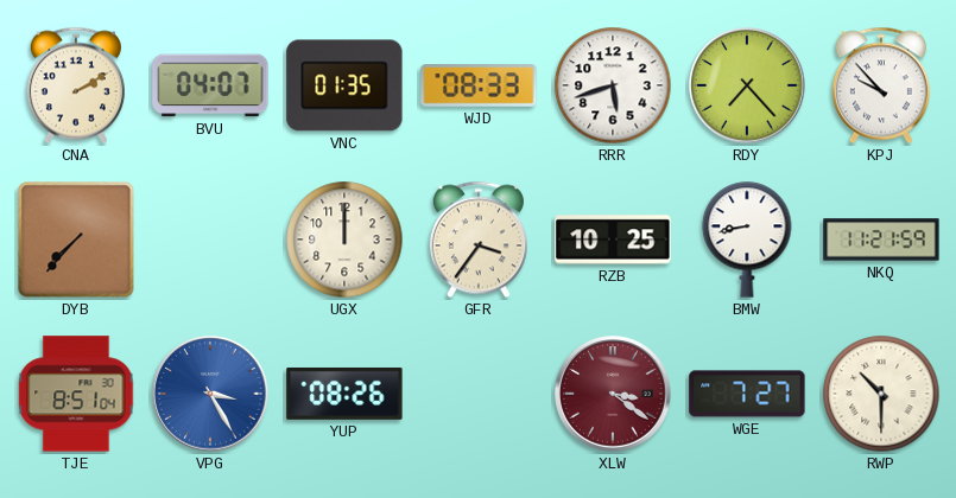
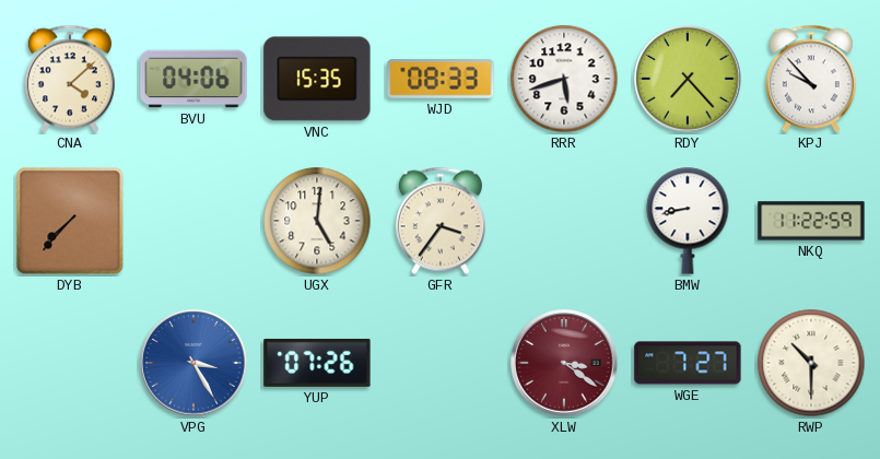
CNA: 2:10 -> 4:08
BVU: 04:07 -> 04:06
VNC: 01:35 -> 15:35
UGX: 12:00 -> 5:01
RZB: 10:25 -> none
NKQ: 11:21 -> 11:22
TJE: 8:51 -> none
YUP: 08:26 -> 07:26
